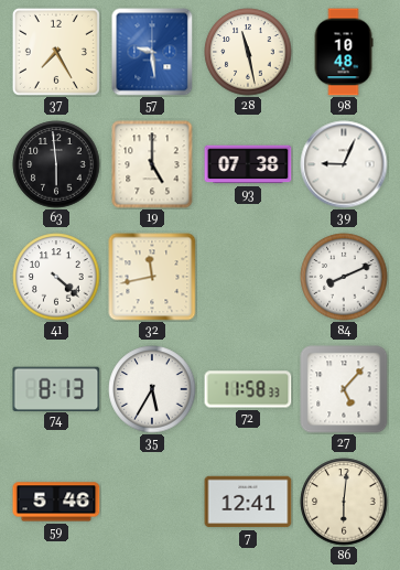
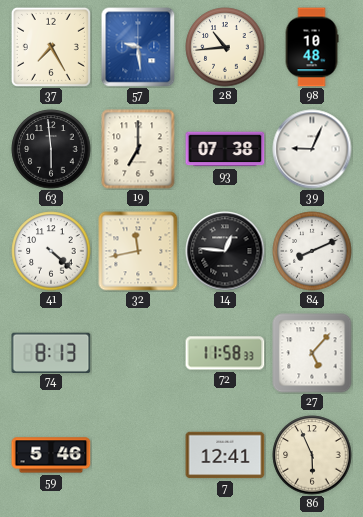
28: 11:28 -> 10:44
19: 5:00 -> 7:00
14: none -> 12:46
35: 5:35 -> none
86: 6:01 -> 5:56
